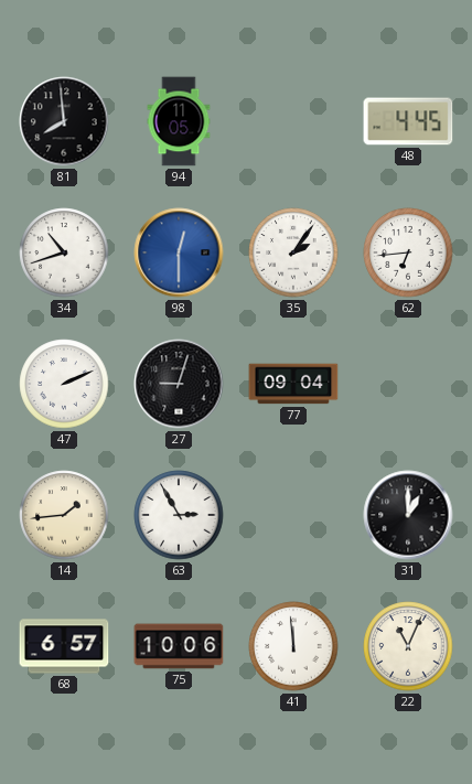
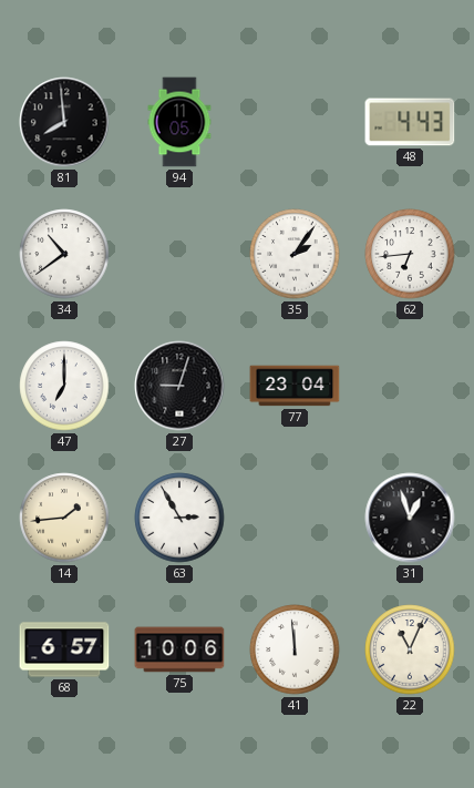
48: 4:45 -> 4:43
34: 10:42 -> 10:39
98: 12:30 -> none
47: 2:11 -> 7:00
77: 09:04 -> 23:04
31: 1:00 -> 12:57
